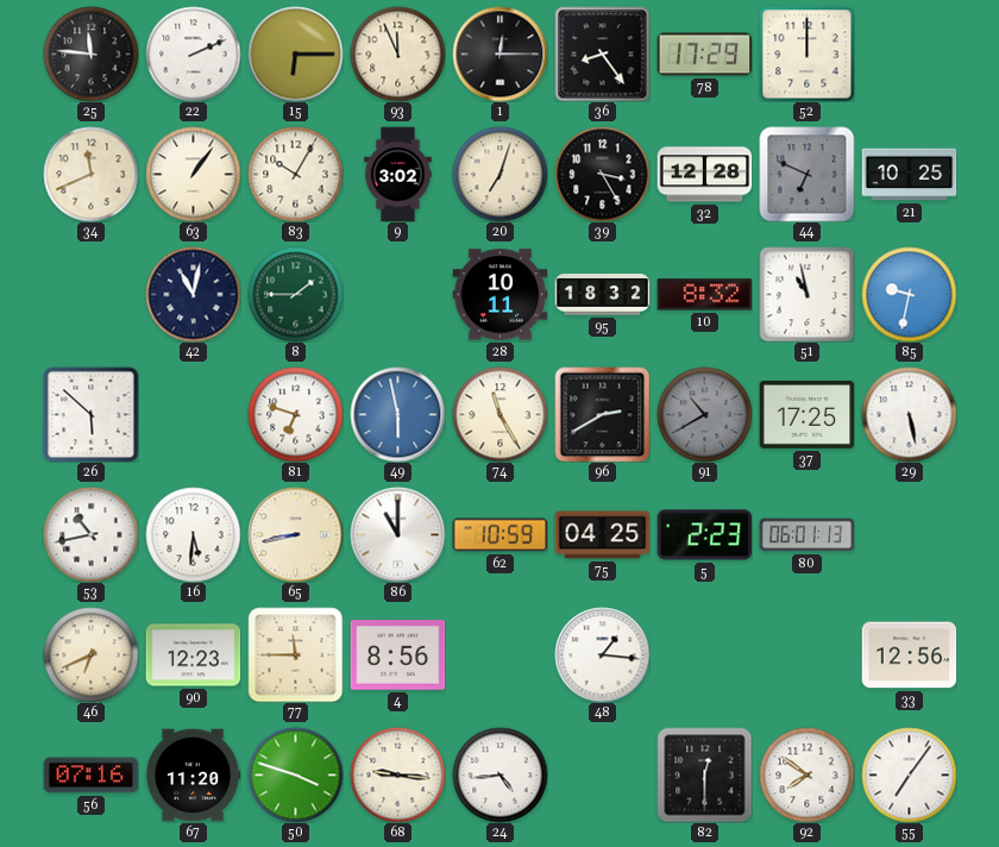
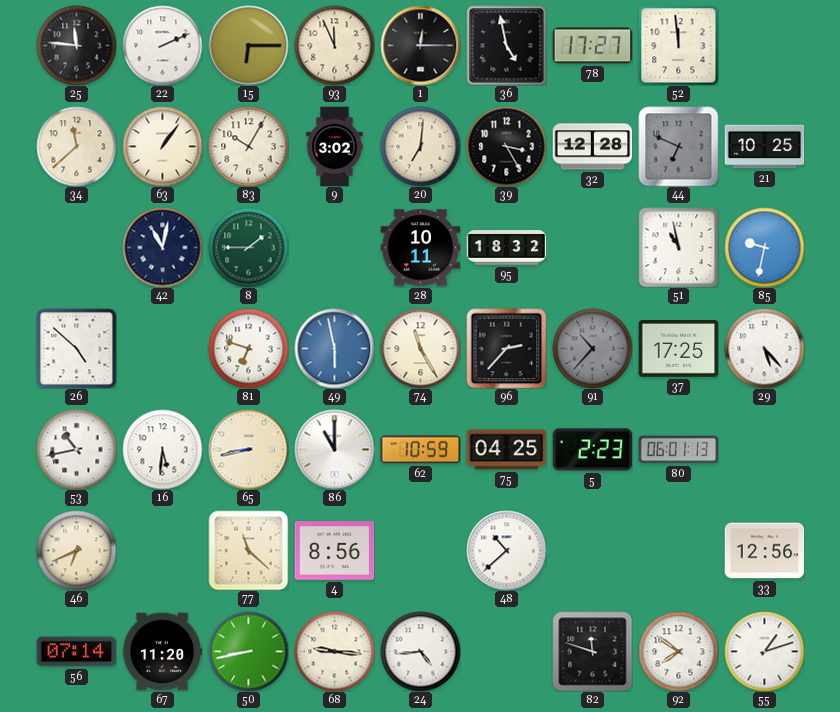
36: 8:24 -> 4:58
78: 17:29 -> 17:27
52: 12:00 -> 11:59
34: 11:41 -> 11:38
20: 7:03 -> 7:01
10: 8:32 -> none
26: 5:52 -> 4:52
96: 2:40 -> 2:37
91: 10:40 -> 10:37
29: 5:28 -> 5:23
90: 12:23 -> none
77: 11:45 -> 11:22
48: 1:16 -> 10:38
56: 07:16 -> 07:14
50: 3:48 -> 8:43
82: 12:30 -> 11:48
55: 7:06 -> 1:12
